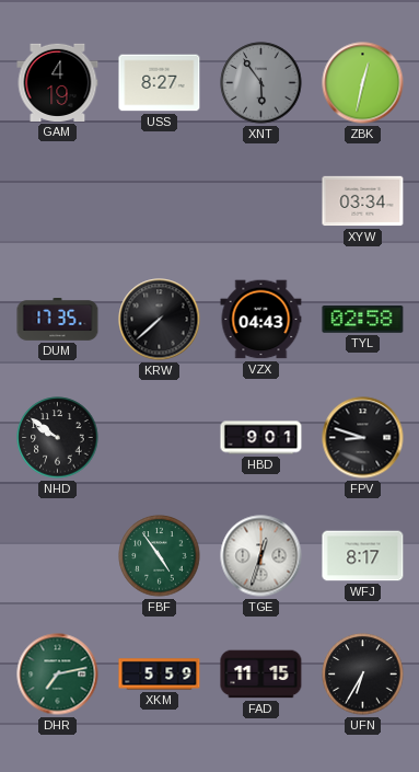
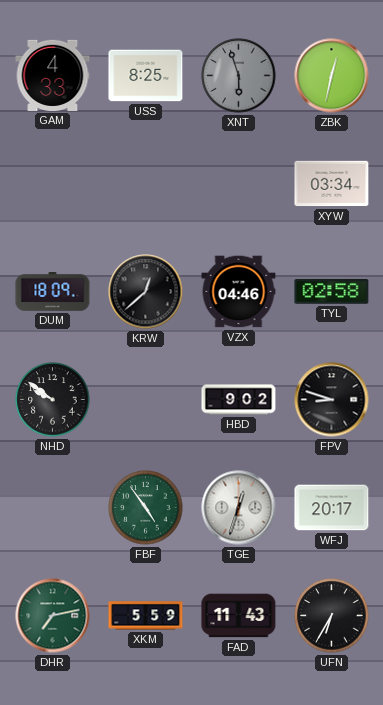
GAM: 4:19 -> 4:33
USS: 8:27 -> 8:25
XNT: 5:54 -> 5:57
DUM: 17:35 -> 18:09
KRW: 7:38 -> 12:38
VZX: 04:43 -> 04:46
HBD: 9:01 -> 9:02
WFJ: 8:17 -> 20:17
FAD: 11:15 -> 11:43
